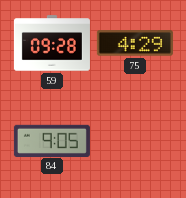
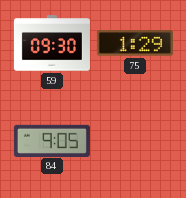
59: 09:28 -> 09:30
75: 4:29 -> 1:29
